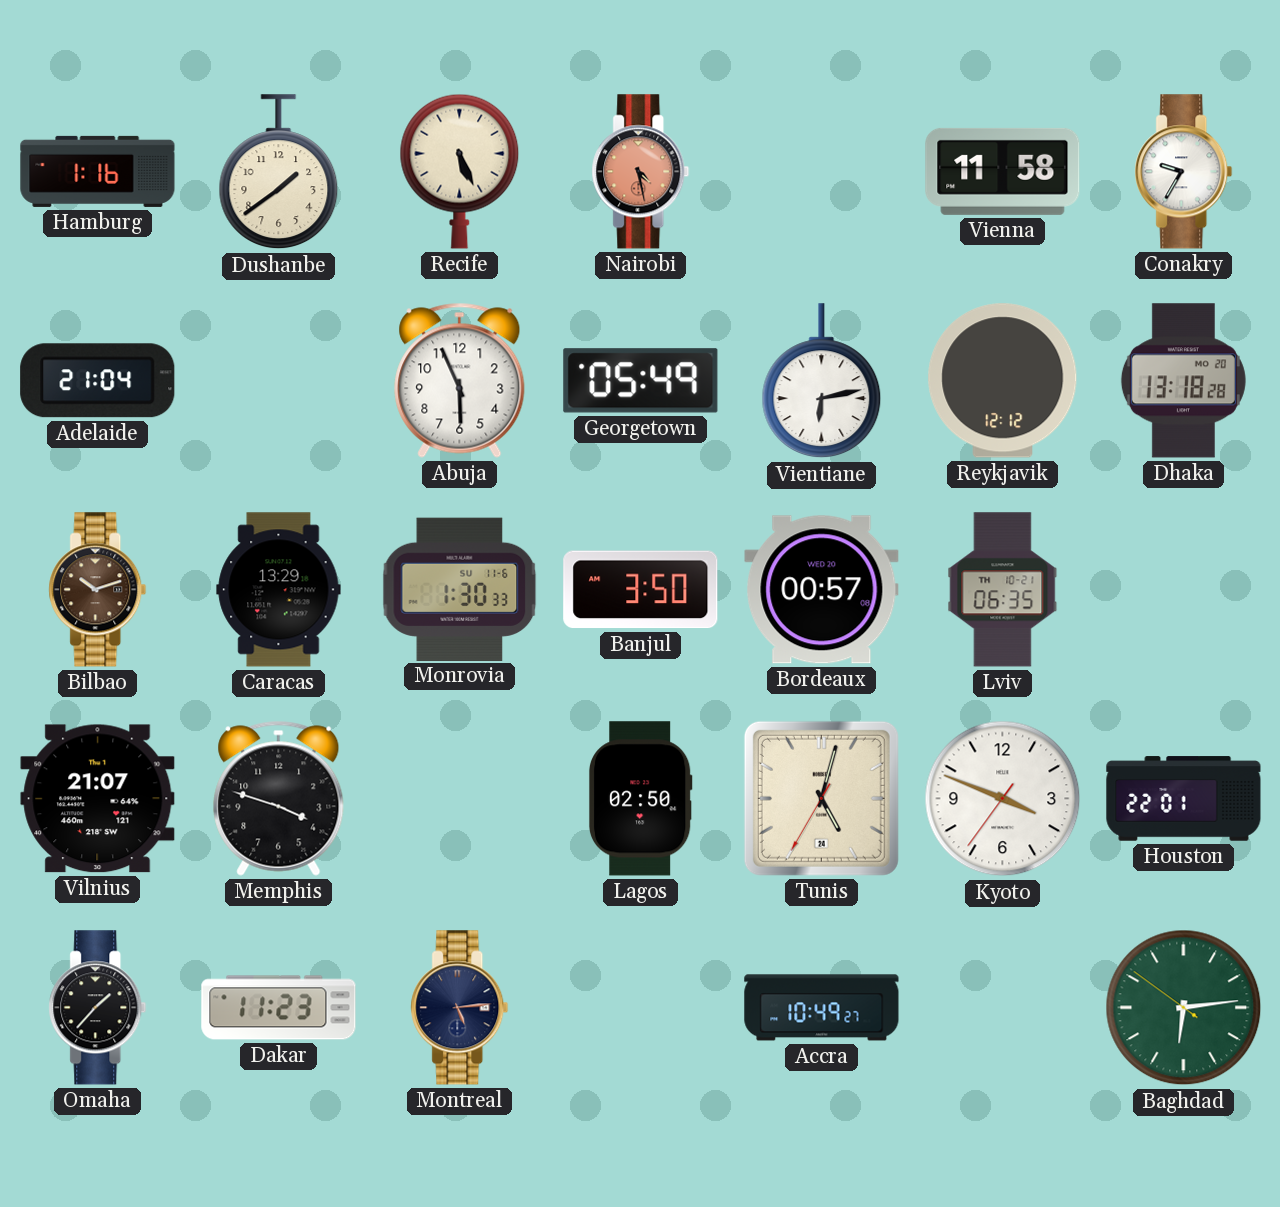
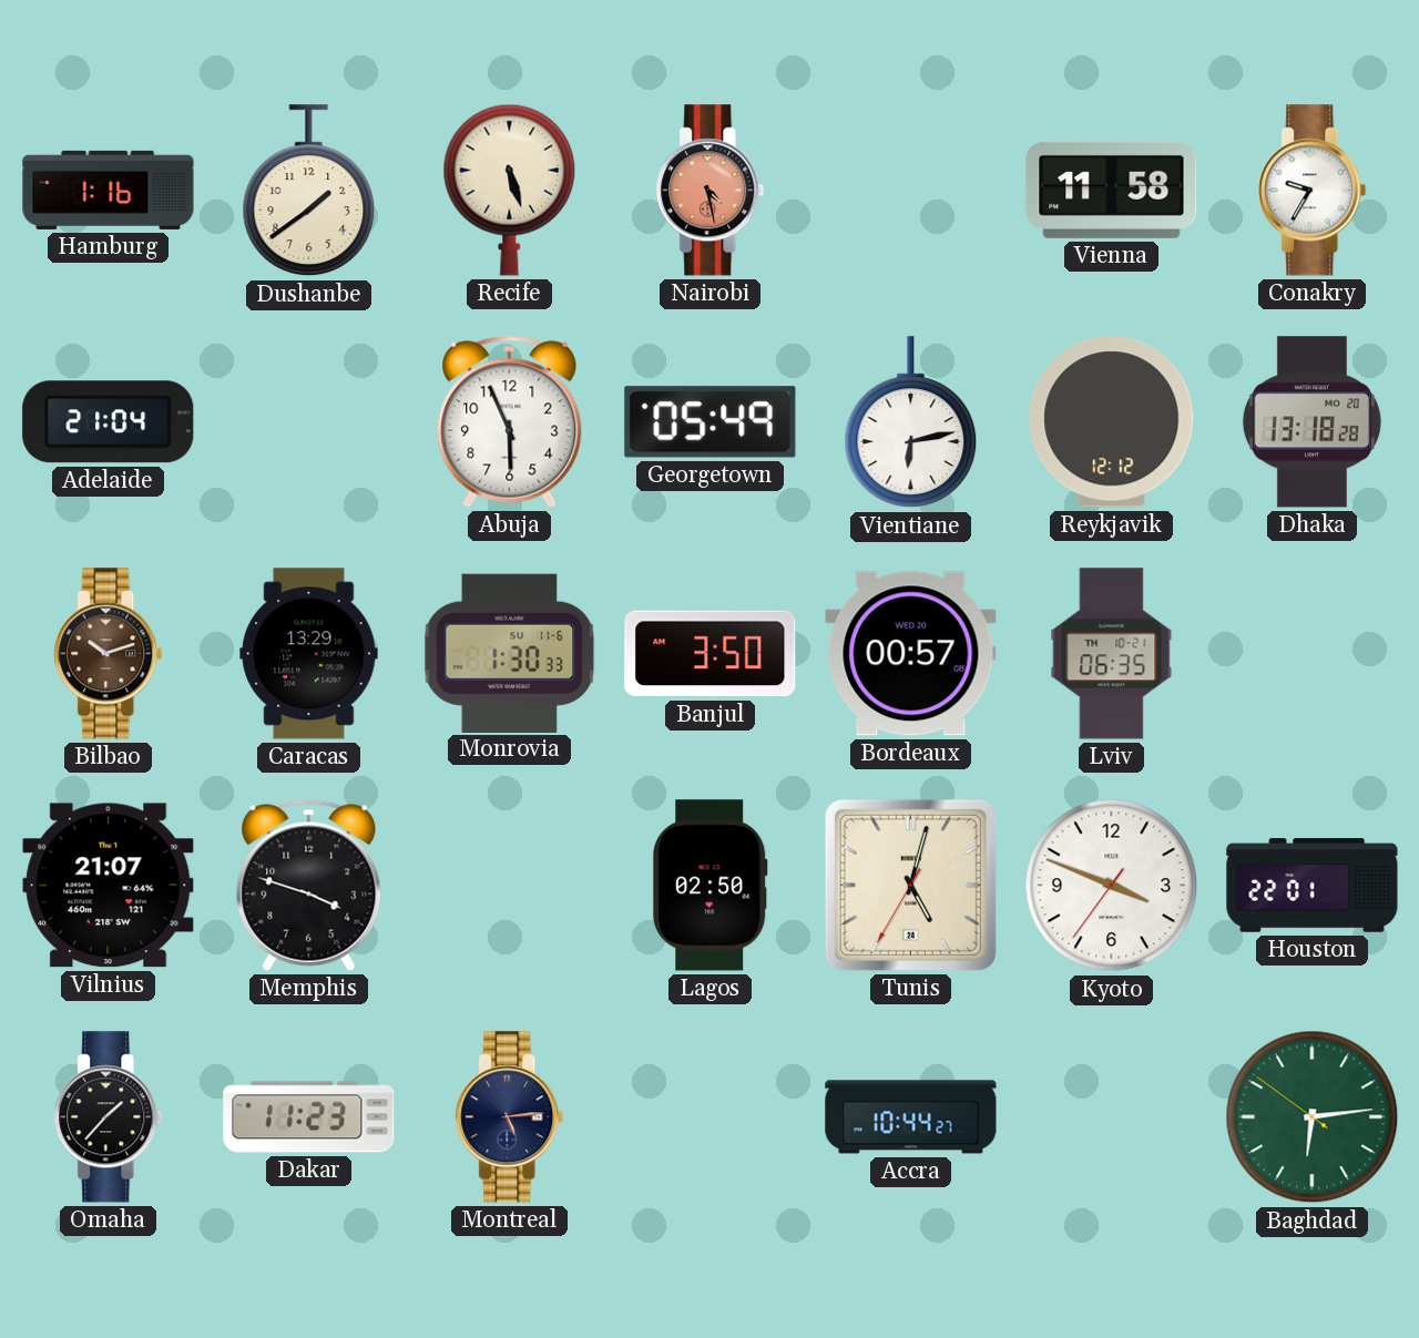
Recife: 5:26 -> 5:27
Accra: 10:49 -> 10:44
